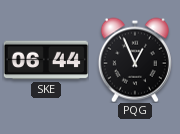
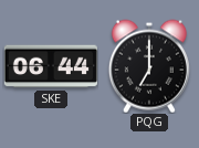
PQG: 12:56 -> 7:00
